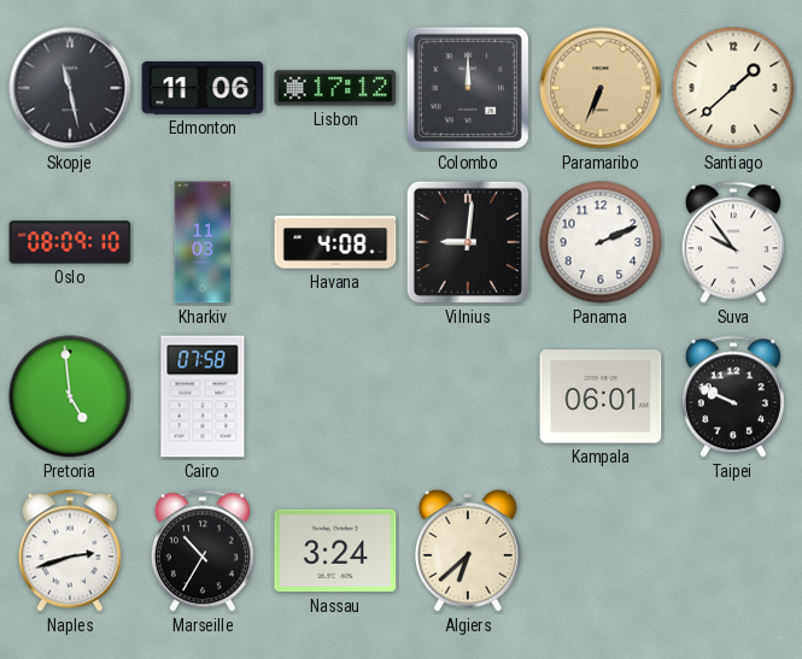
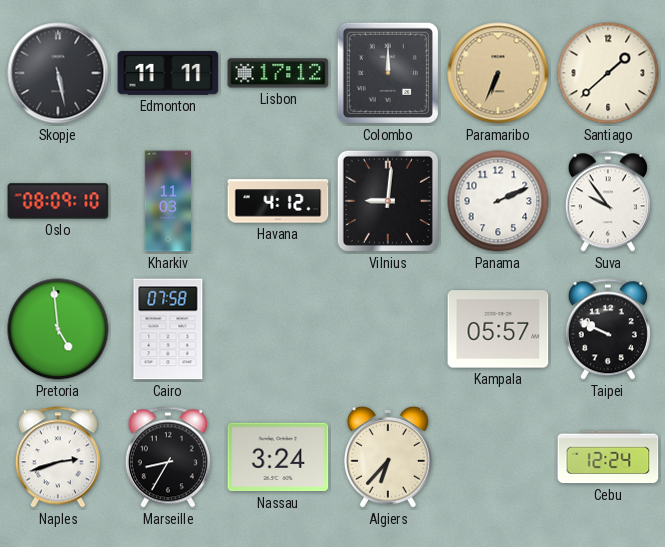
Skopje: 11:28 -> 5:28
Edmonton: 11:06 -> 11:11
Havana: 4:08 -> 4:12
Kampala: 06:01 -> 05:57
Marseille: 10:35 -> 8:35
Algiers: 6:38 -> 6:37
Cebu: none -> 12:24
